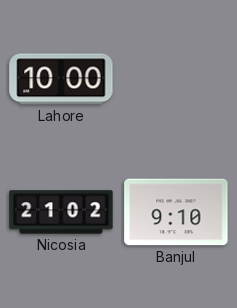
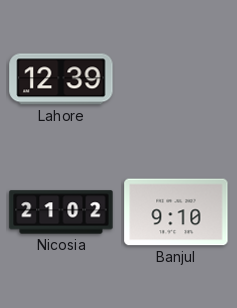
Lahore: 10:00 -> 12:39
